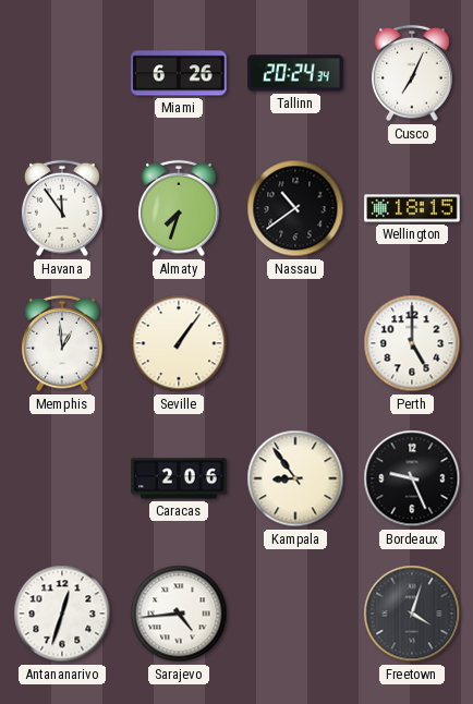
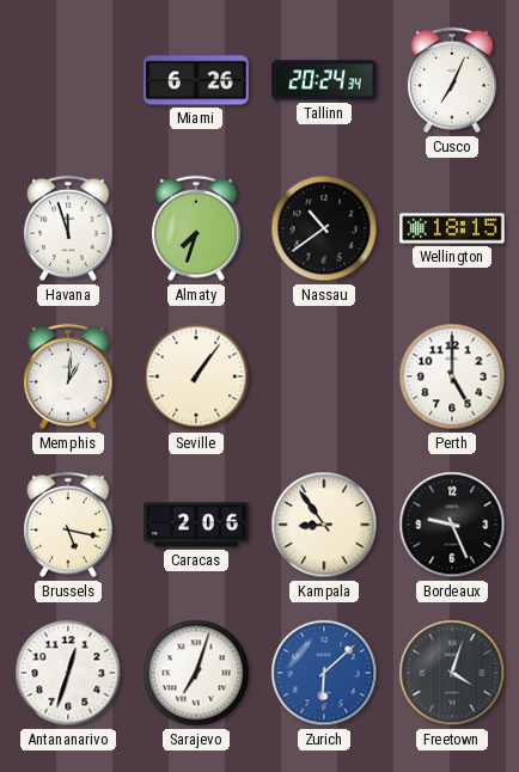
Havana: 11:54 -> 11:57
Memphis: 12:59 -> 1:01
Brussels: none -> 5:17
Sarajevo: 4:44 -> 7:03
Zurich: none -> 6:08
